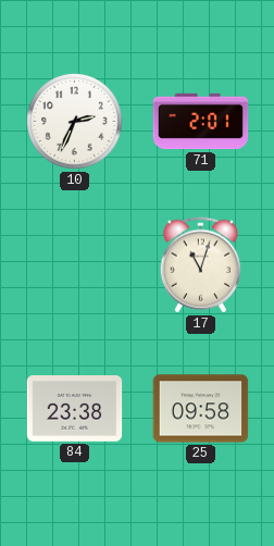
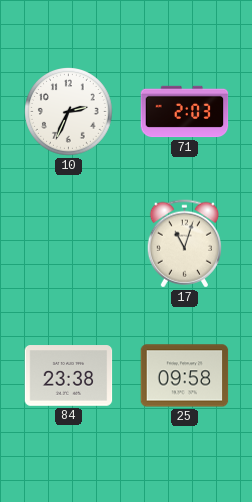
71: 2:01 -> 2:03
